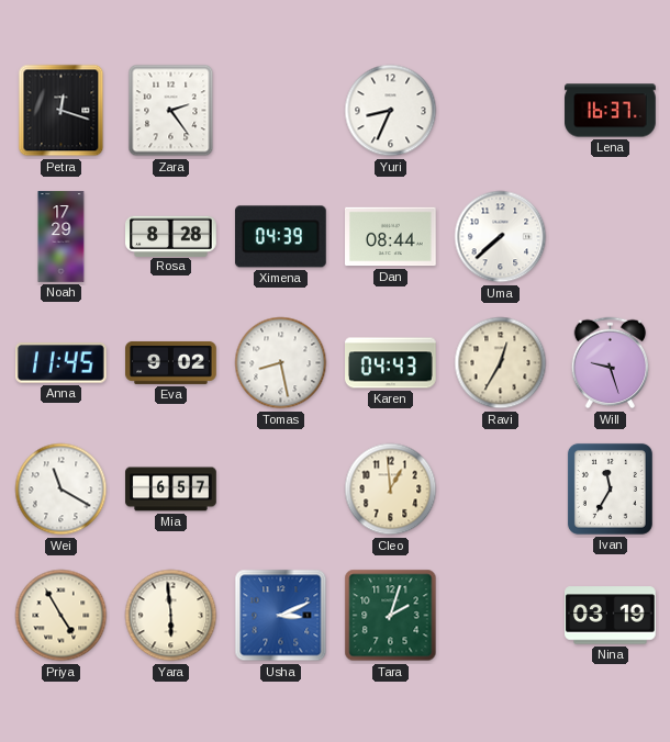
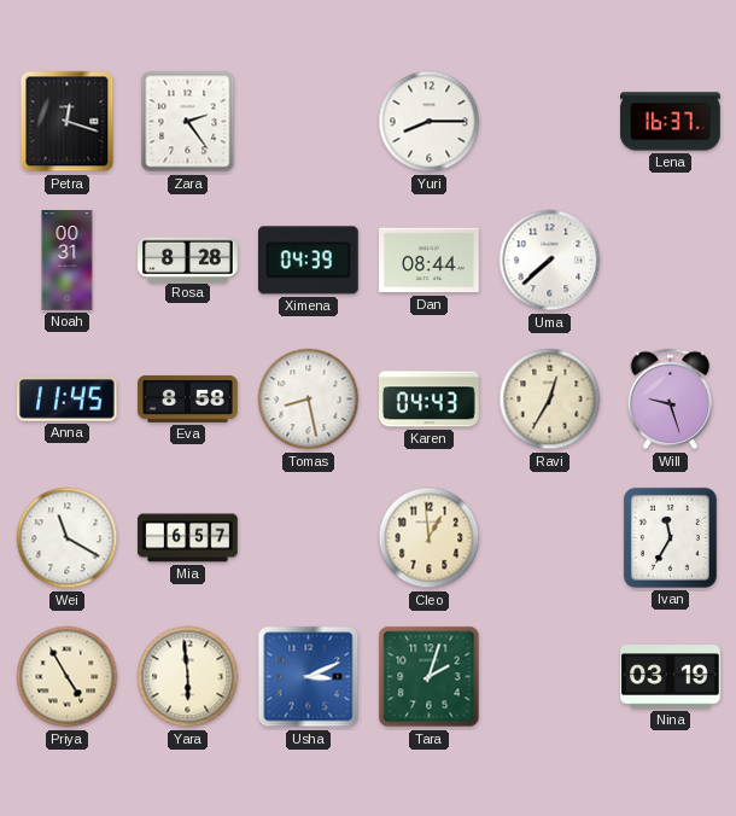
Yuri: 8:34 -> 8:15
Noah: 17:29 -> 00:31
Eva: 9:02 -> 8:58
